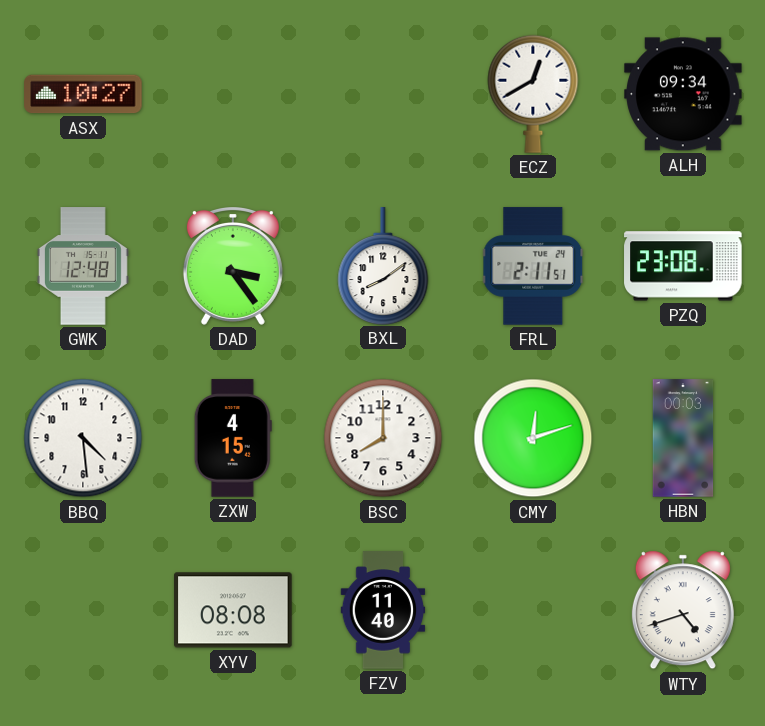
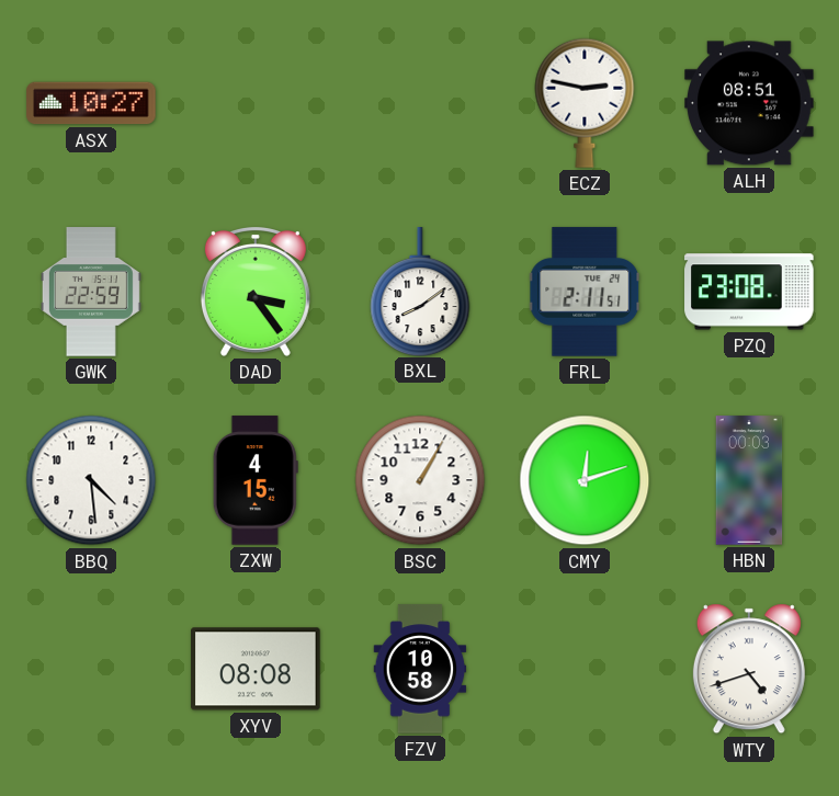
ECZ: 12:40 -> 2:47
ALH: 09:34 -> 08:51
GWK: 12:48 -> 22:59
BSC: 8:00 -> 1:05
FZV: 11:40 -> 10:58
